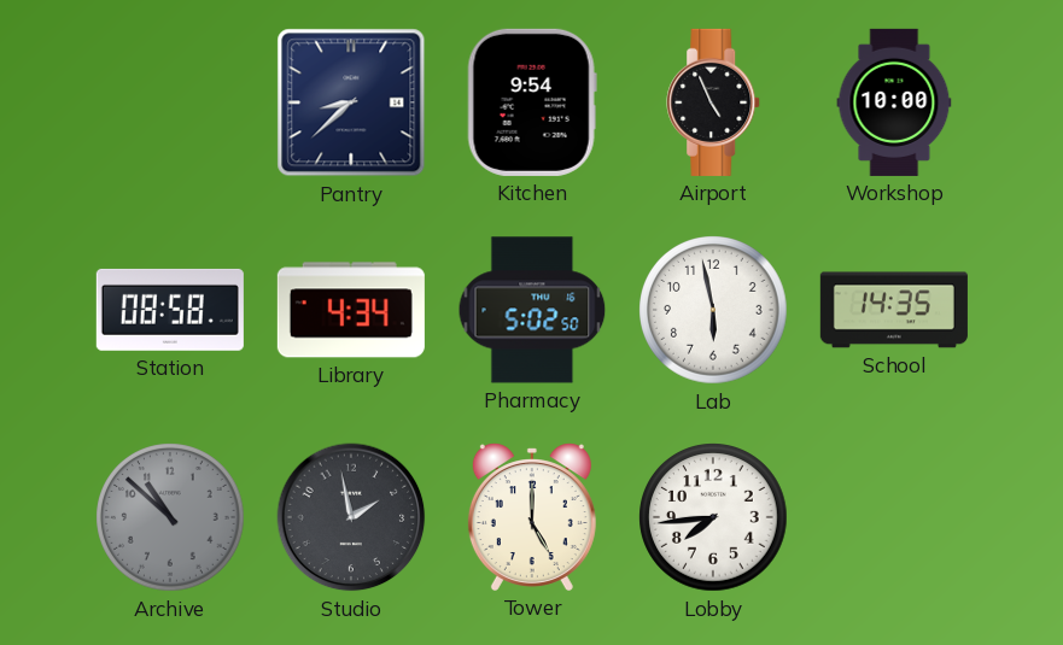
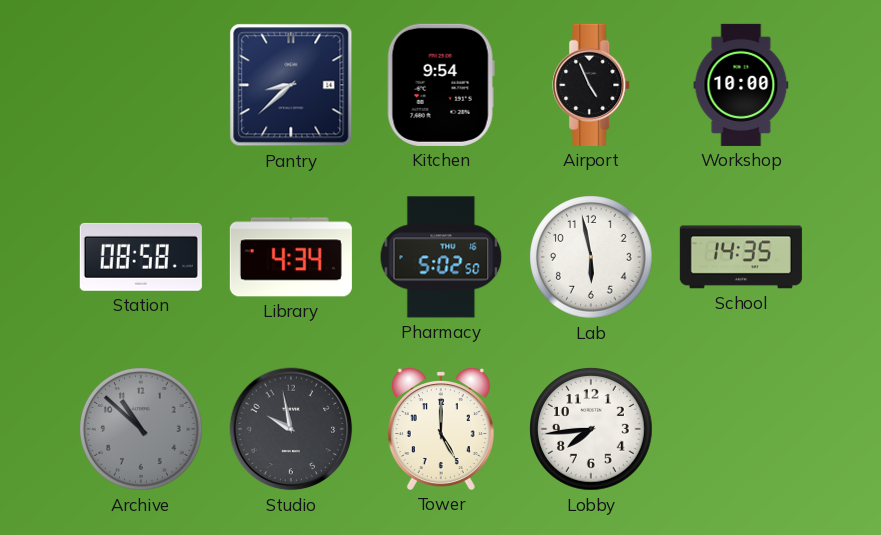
Studio: 1:58 -> 9:58
